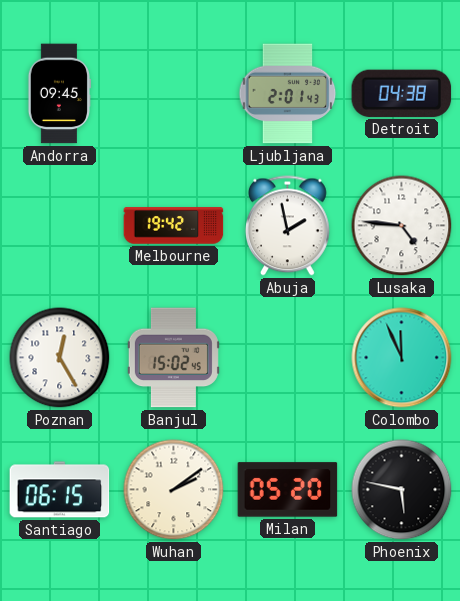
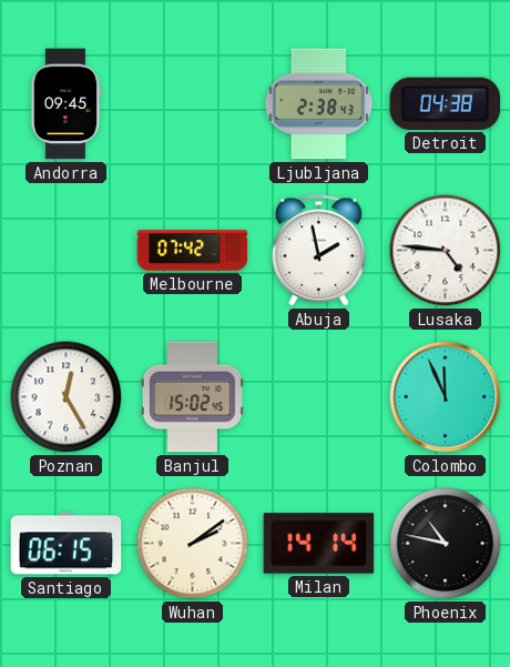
Ljubljana: 2:01 -> 2:38
Melbourne: 19:42 -> 07:42
Milan: 05:20 -> 14:14
Phoenix: 5:47 -> 10:47
